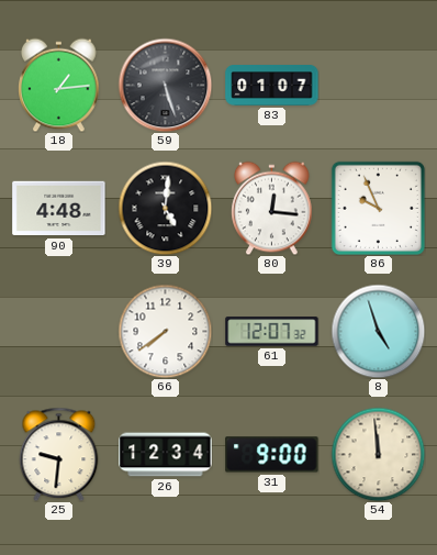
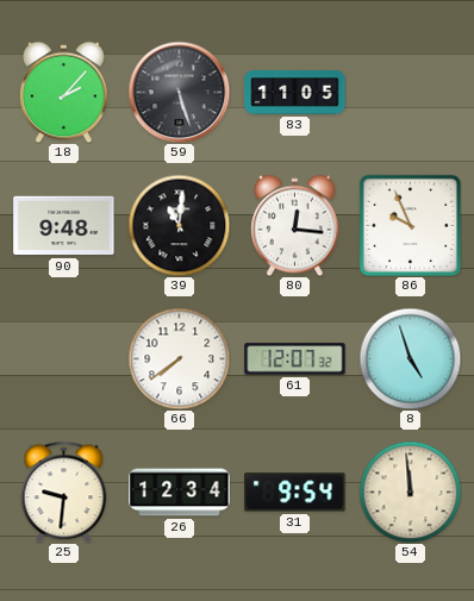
18: 1:14 -> 2:07
83: 01:07 -> 11:05
90: 4:48 -> 9:48
39: 5:01 -> 11:01
31: 9:00 -> 9:54
